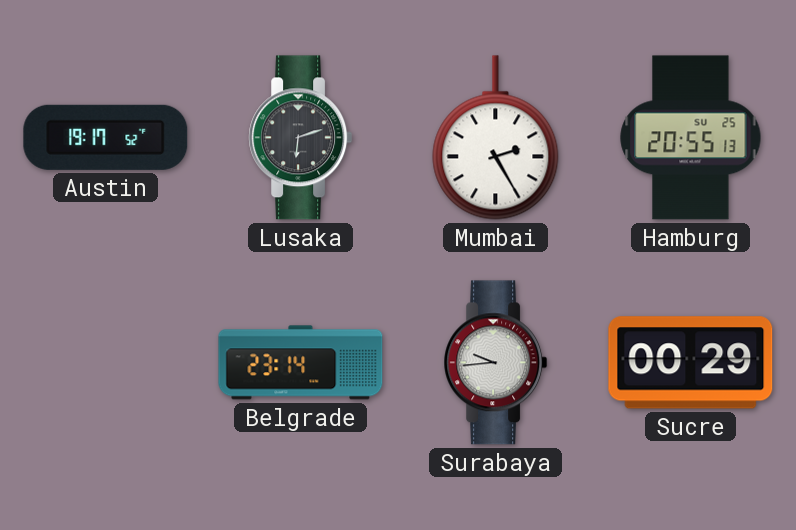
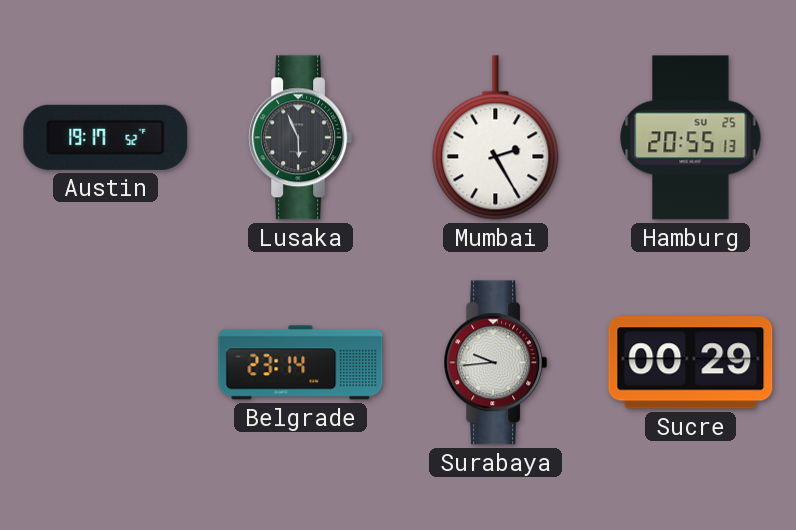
Lusaka: 6:12 -> 5:56
